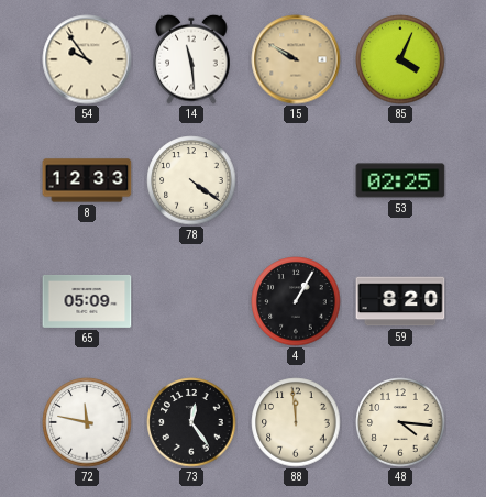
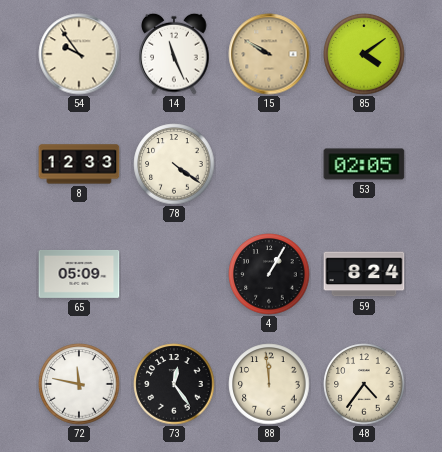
14: 11:29 -> 11:26
85: 4:04 -> 4:09
53: 02:25 -> 02:05
59: 8:20 -> 8:24
48: 4:16 -> 4:36
